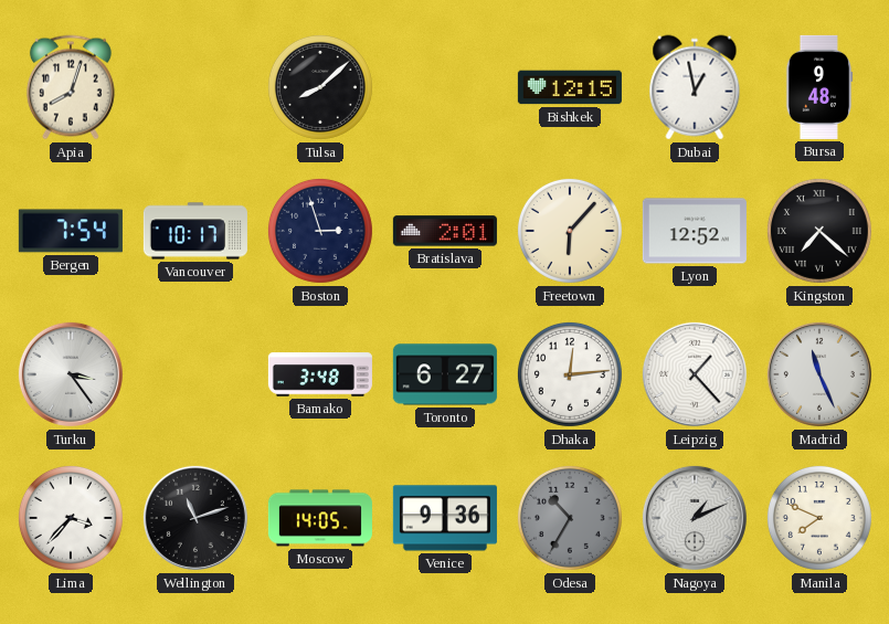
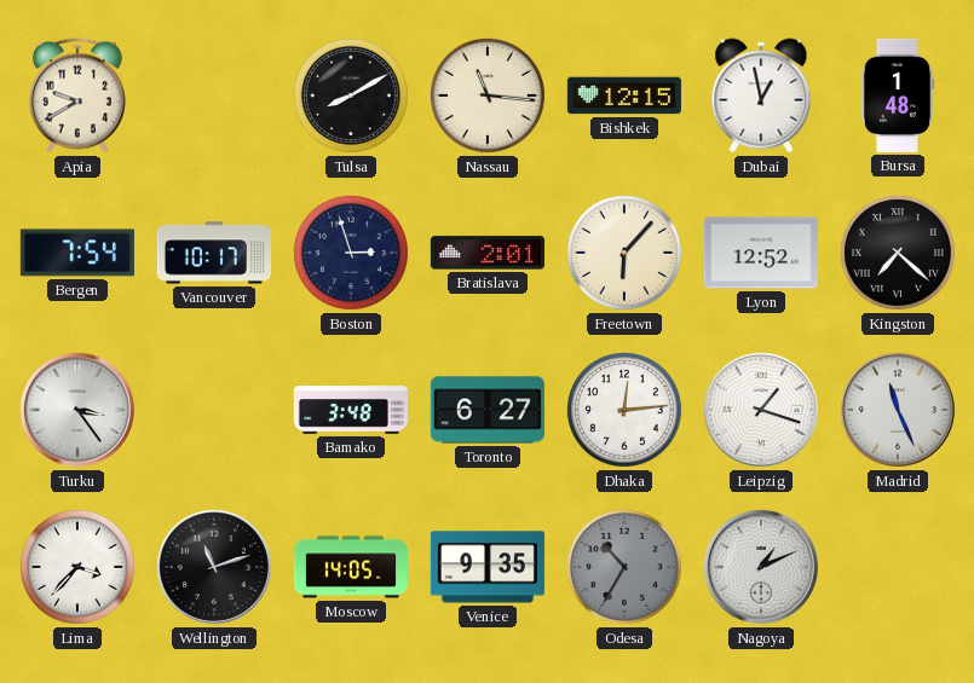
Apia: 8:03 -> 9:40
Tulsa: 8:08 -> 8:10
Nassau: none -> 11:16
Bursa: 9:48 -> 1:48
Leipzig: 1:23 -> 1:18
Venice: 9:36 -> 9:35
Manila: 7:49 -> none
